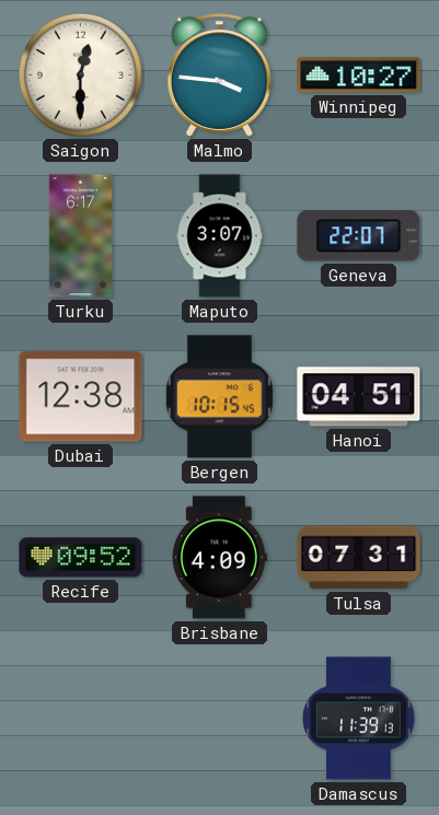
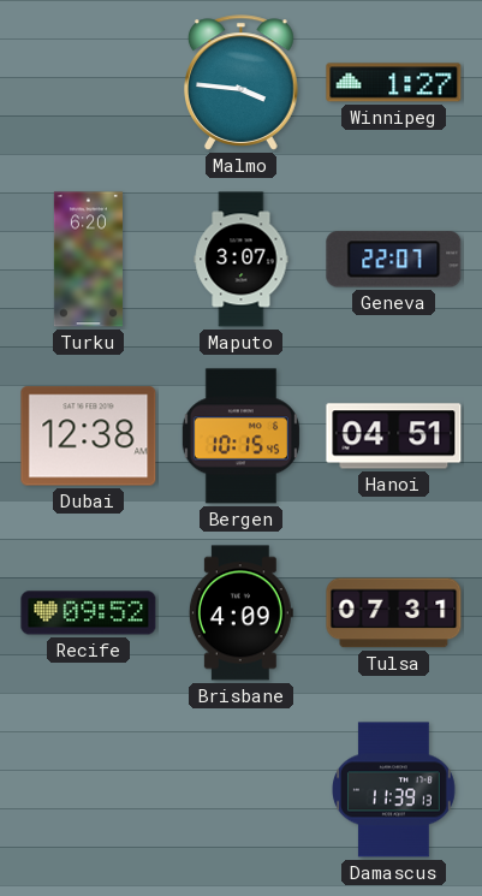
Saigon: 12:30 -> none
Winnipeg: 10:27 -> 1:27
Turku: 6:17 -> 6:20
